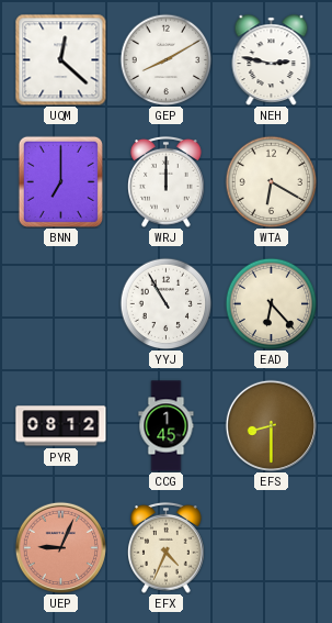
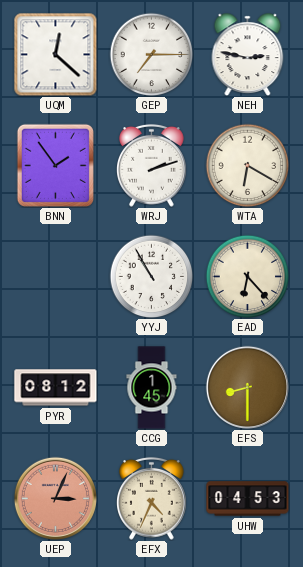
GEP: 8:10 -> 7:15
BNN: 7:00 -> 1:54
WRJ: 12:00 -> 2:12
UEP: 9:04 -> 3:04
UHW: none -> 04:53
